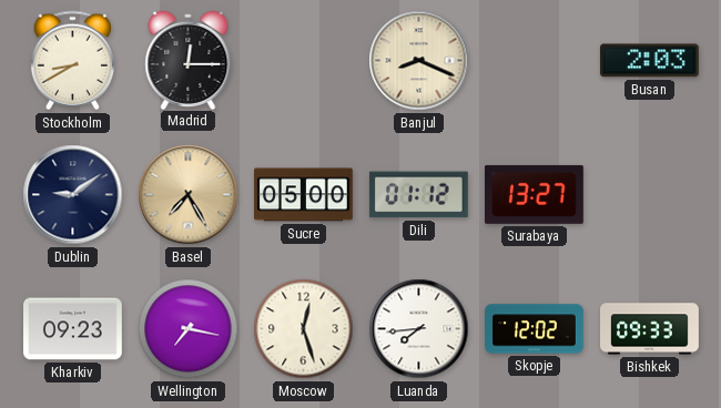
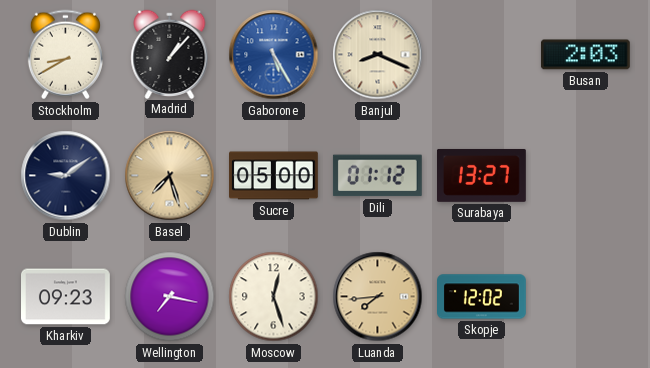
Madrid: 12:15 -> 1:07
Gaborone: none -> 5:25
Basel: 7:25 -> 7:27
Luanda dial: white -> champagne
Bishkek: 09:33 -> none
